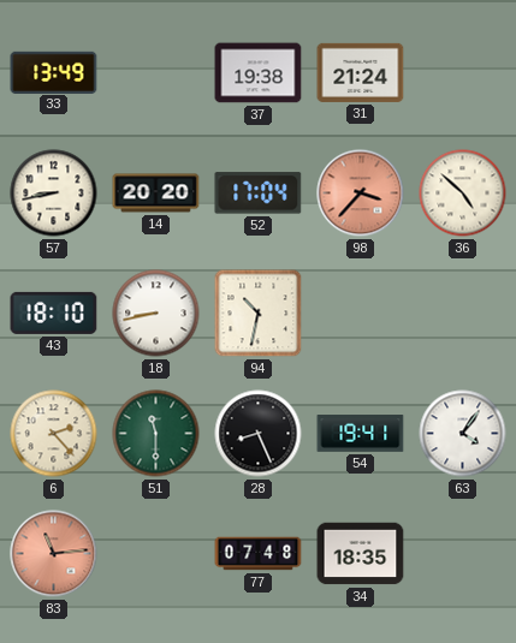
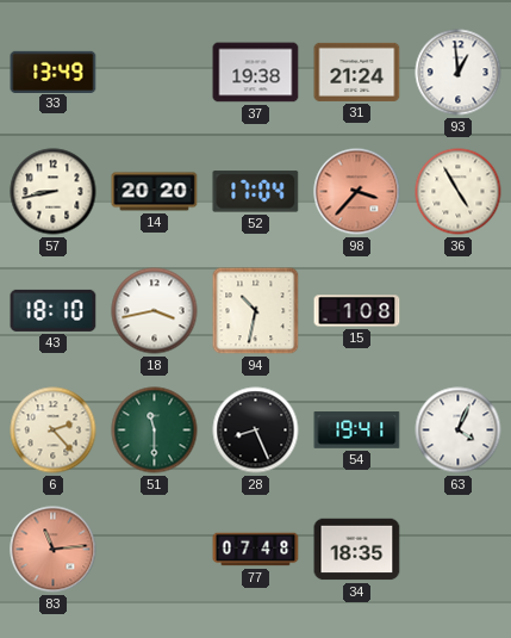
93: none -> 12:59
36: 4:52 -> 4:55
18: 8:43 -> 3:43
15: none -> 1:08
63: 4:06 -> 4:04
